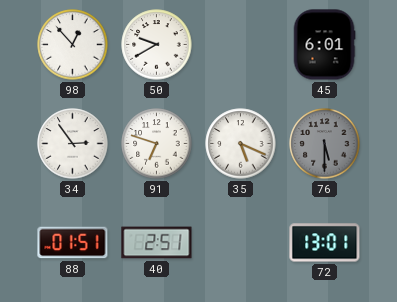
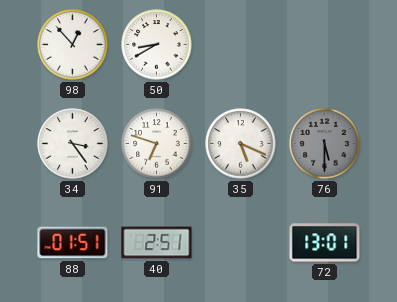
50: 9:40 -> 8:40
45: 6:01 -> none
34: 2:54 -> 3:24
